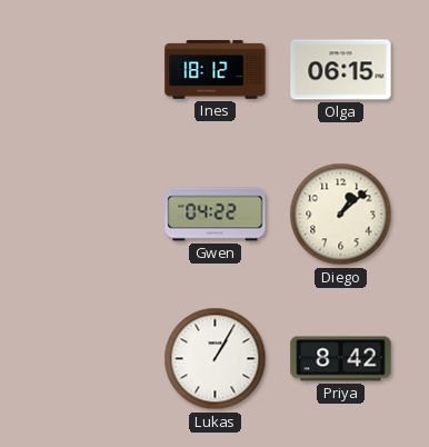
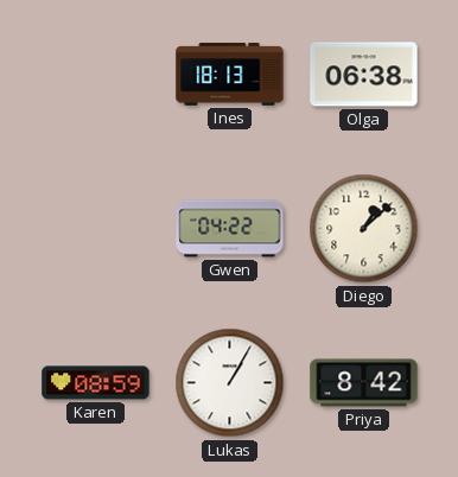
Ines: 18:12 -> 18:13
Olga: 06:15 -> 06:38
Karen: none -> 08:59
